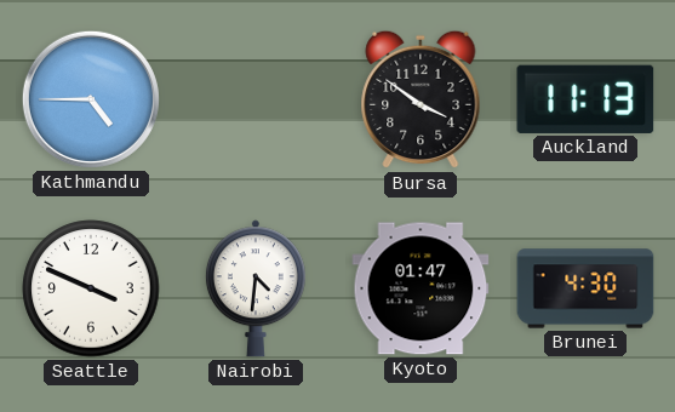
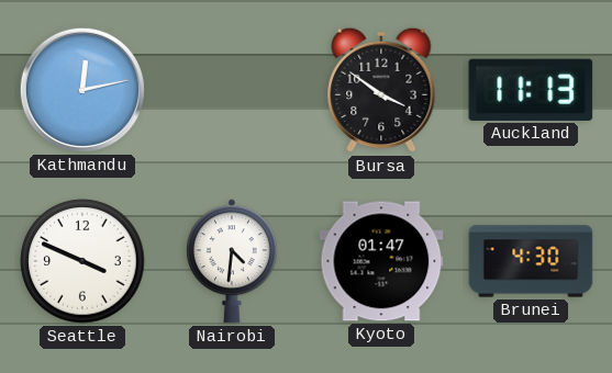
Kathmandu: 4:45 -> 12:13
